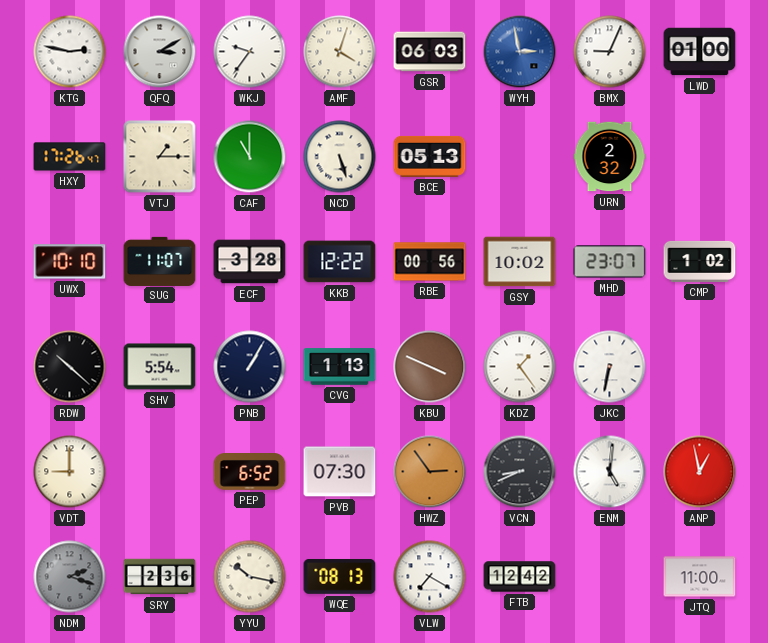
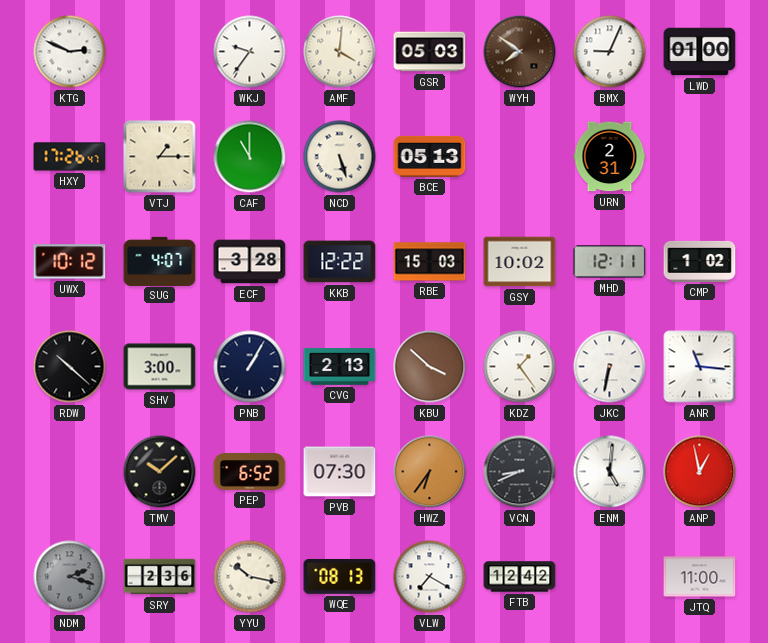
KTG: 2:47 -> 2:49
QFQ: 3:10 -> none
AMF: 4:03 -> 4:01
GSR: 06:03 -> 05:03
WYH: 2:58 -> 7:51
WYH dial: blue -> brown
URN: 2:32 -> 2:31
UWX: 10:10 -> 10:12
SUG: 11:07 -> 4:07
RBE: 00:56 -> 15:03
MHD: 23:07 -> 12:11
SHV: 5:54 -> 3:00
CVG: 1:13 -> 2:13
KBU: 3:49 -> 3:52
ANR: none -> 11:16
VDT: 9:00 -> none
TMV: none -> 10:08
HWZ: 2:54 -> 6:36
